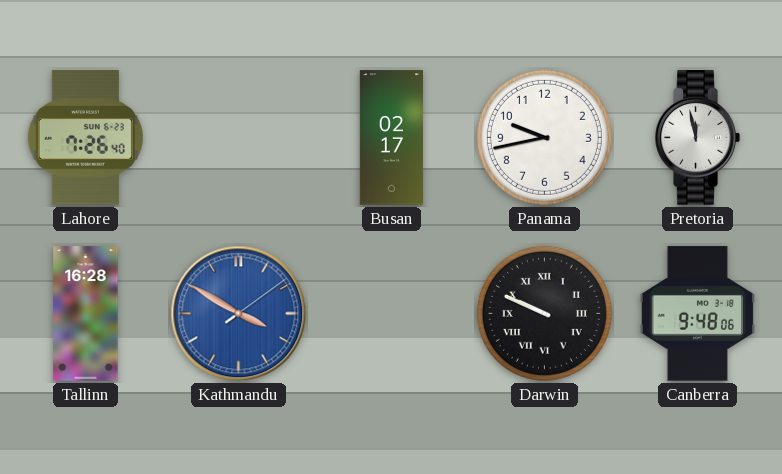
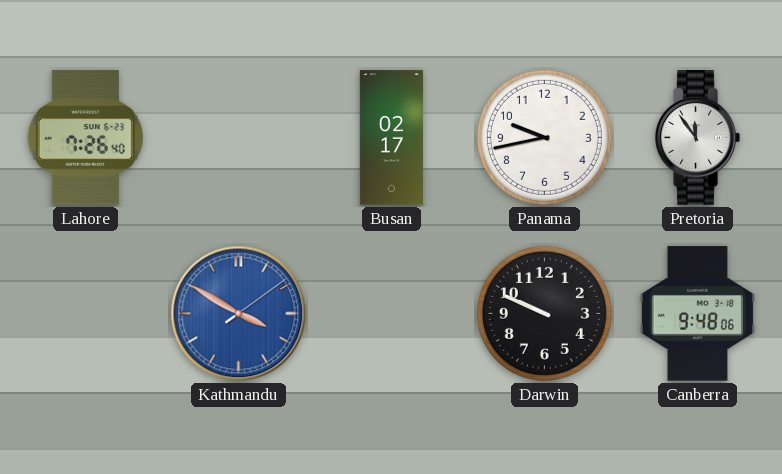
Pretoria: 11:58 -> 11:54
Tallinn: 16:28 -> none
Darwin numerals: Roman -> Arabic
